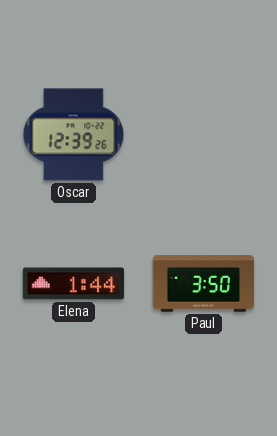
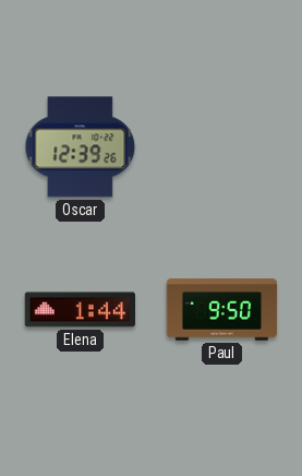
Paul: 3:50 -> 9:50
